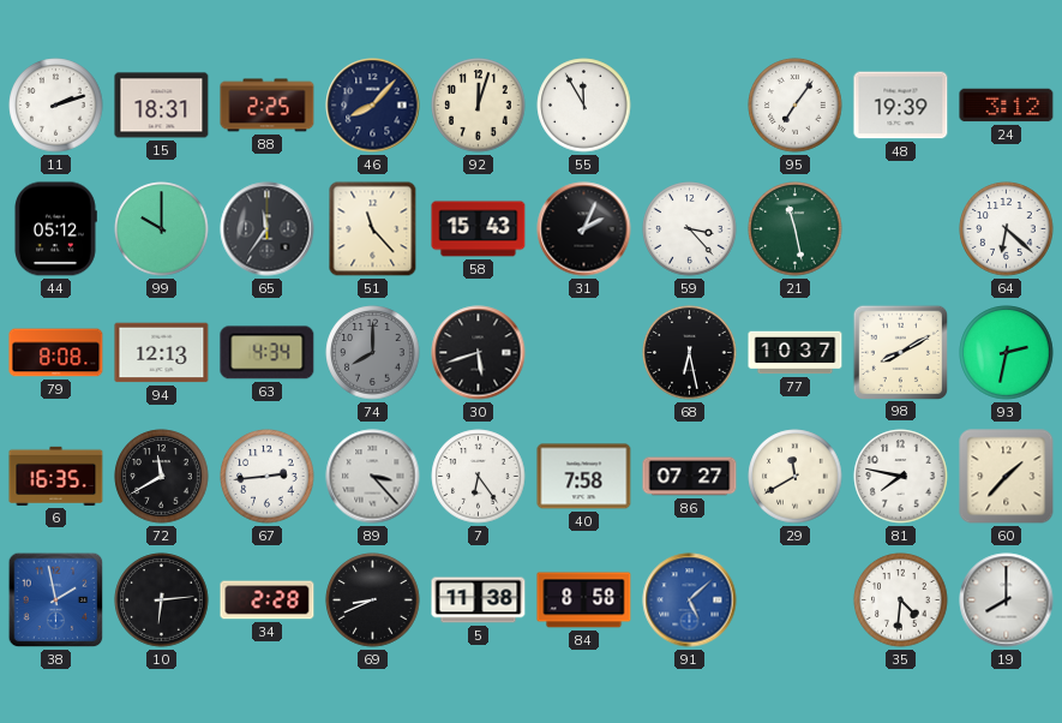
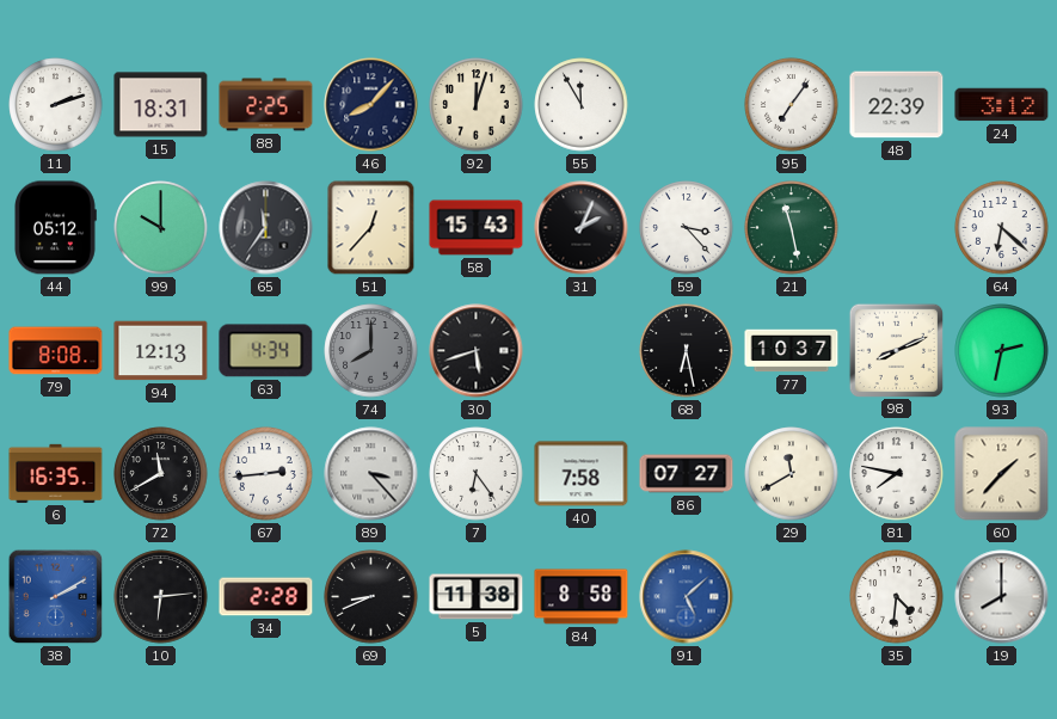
48: 19:39 -> 22:39
51: 11:23 -> 12:37
98: 8:10 -> 8:11
38: 1:58 -> 2:10
